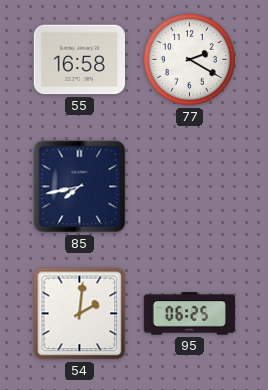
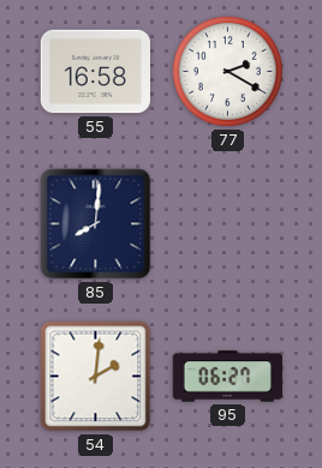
85: 7:43 -> 8:01
95: 06:25 -> 06:27
